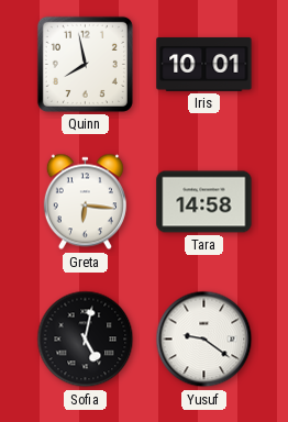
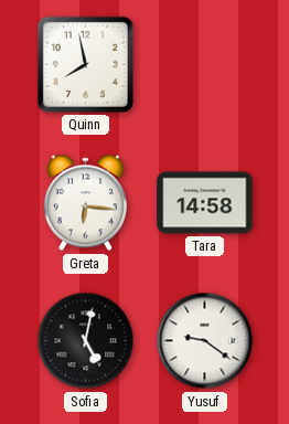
Iris: 10:01 -> none
